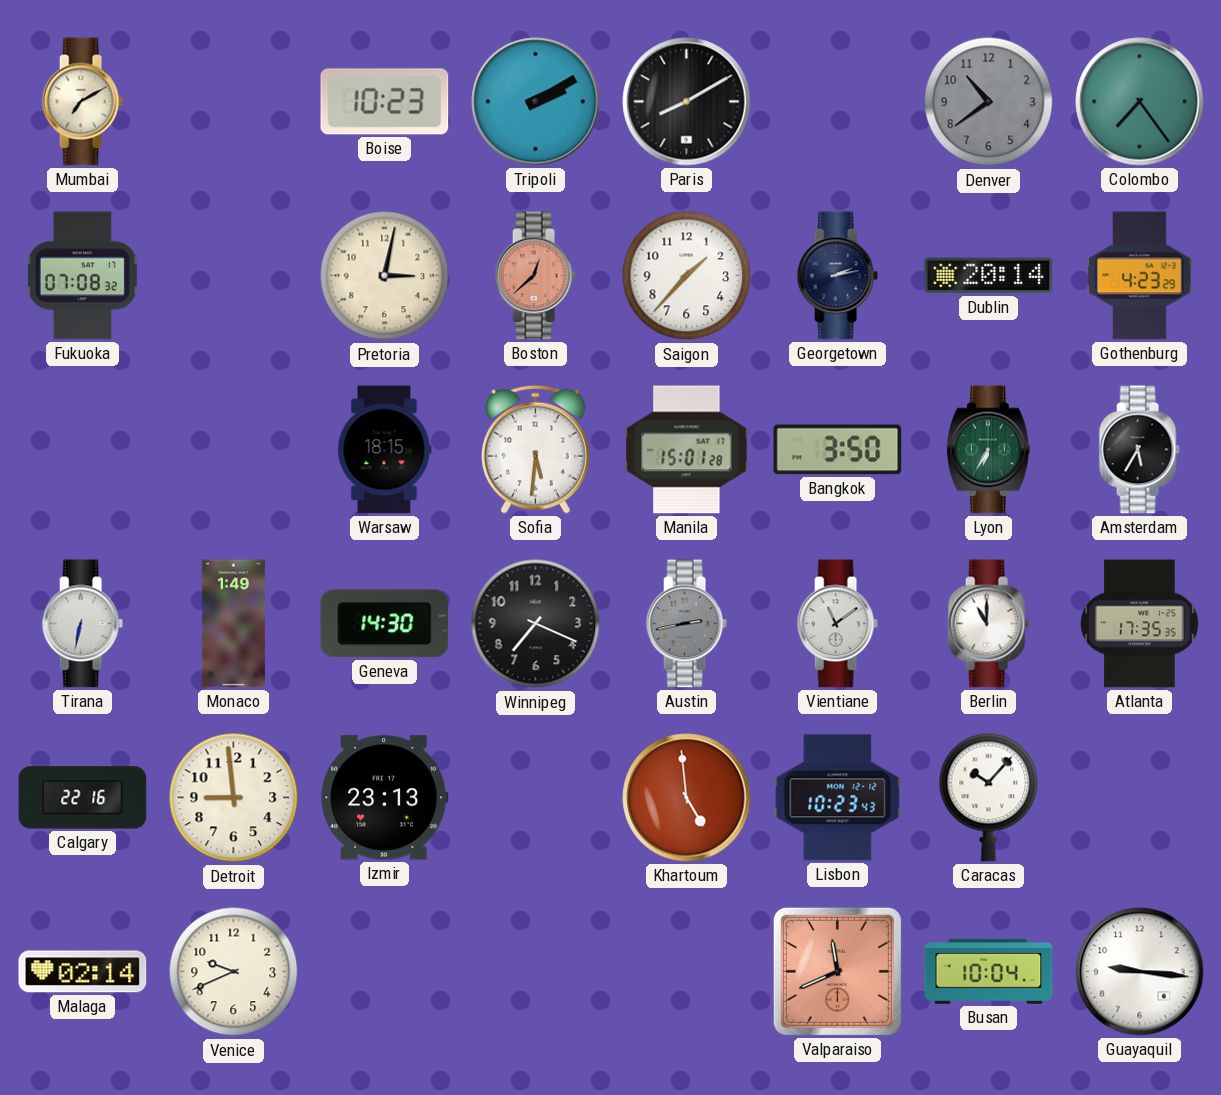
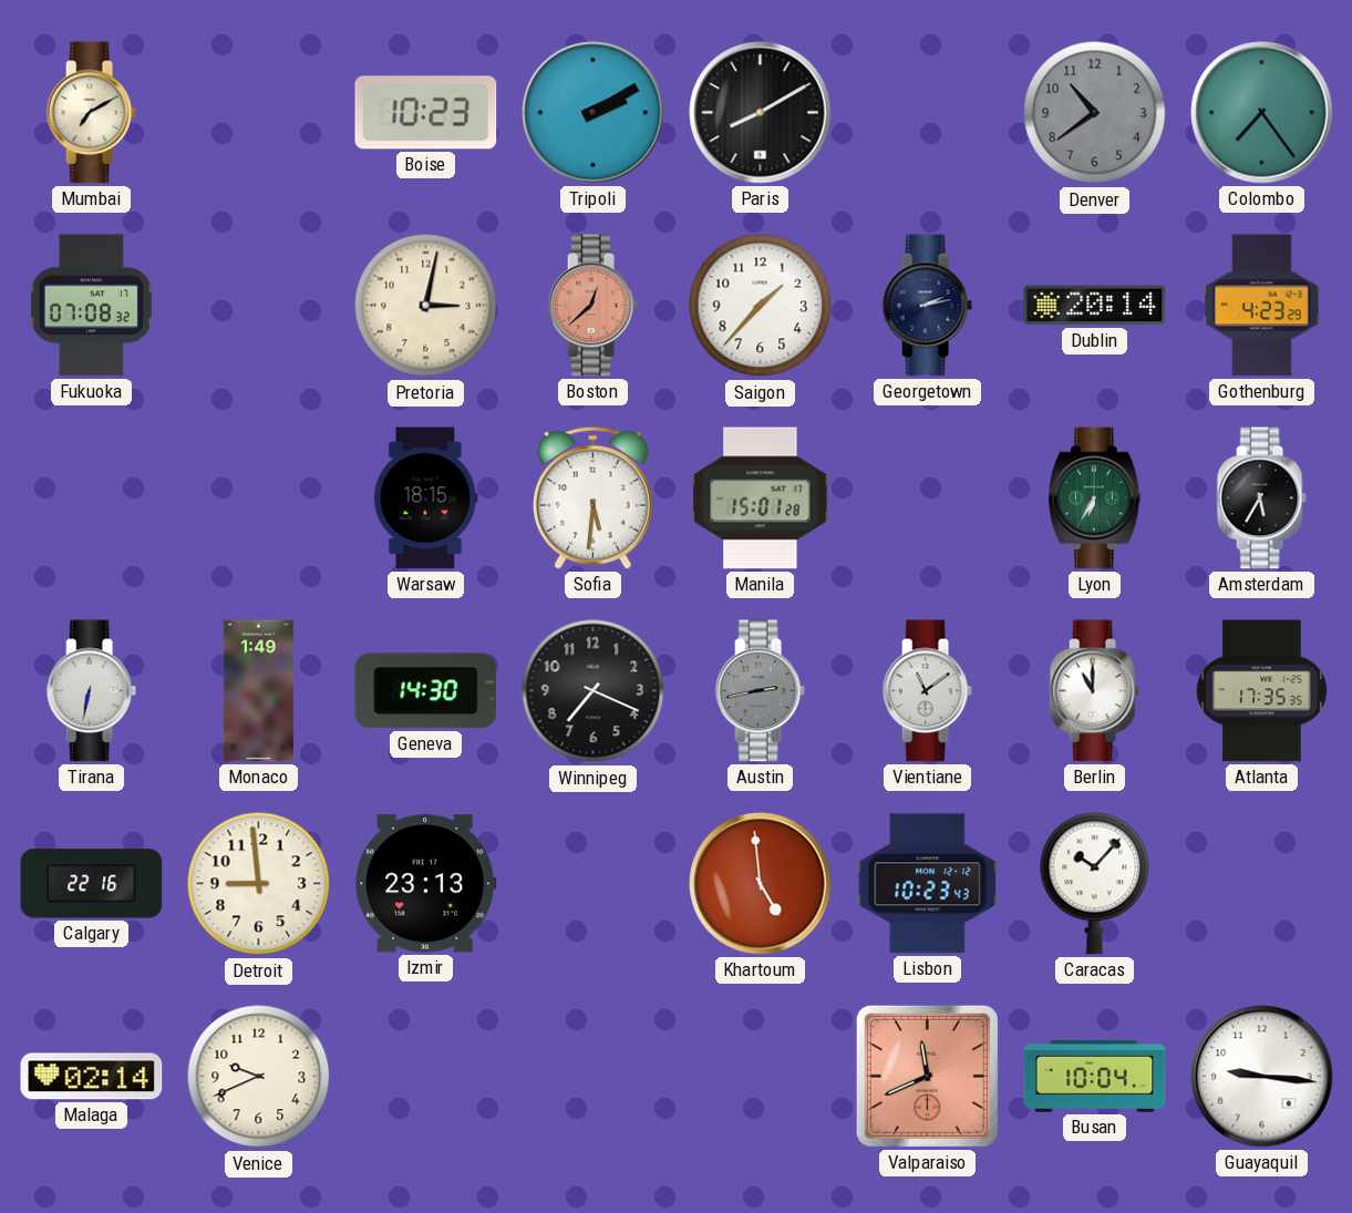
Bangkok: 3:50 -> none
